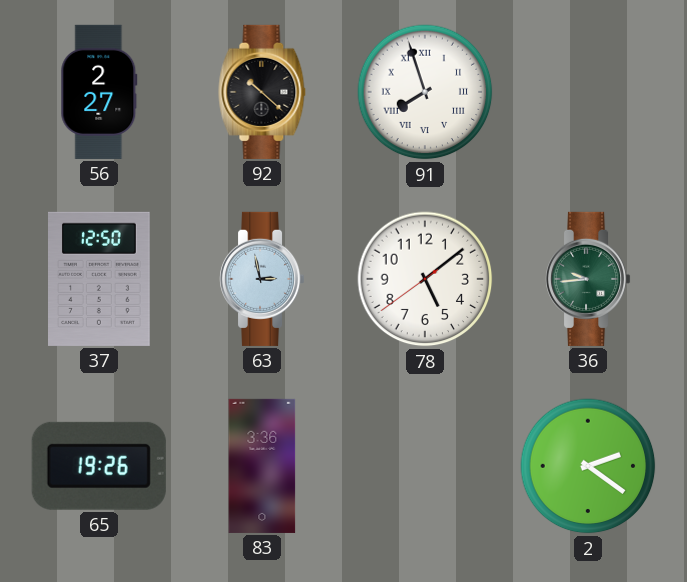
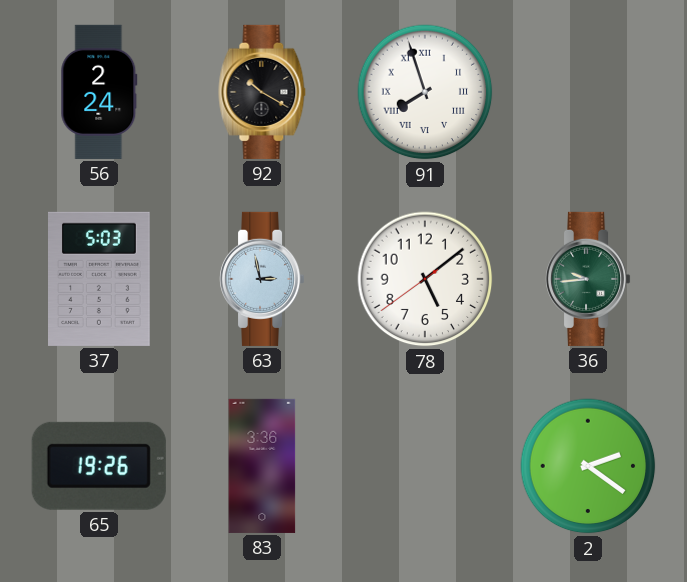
56: 2:27 -> 2:24
92: 10:22 -> 10:20
37: 12:50 -> 5:03
